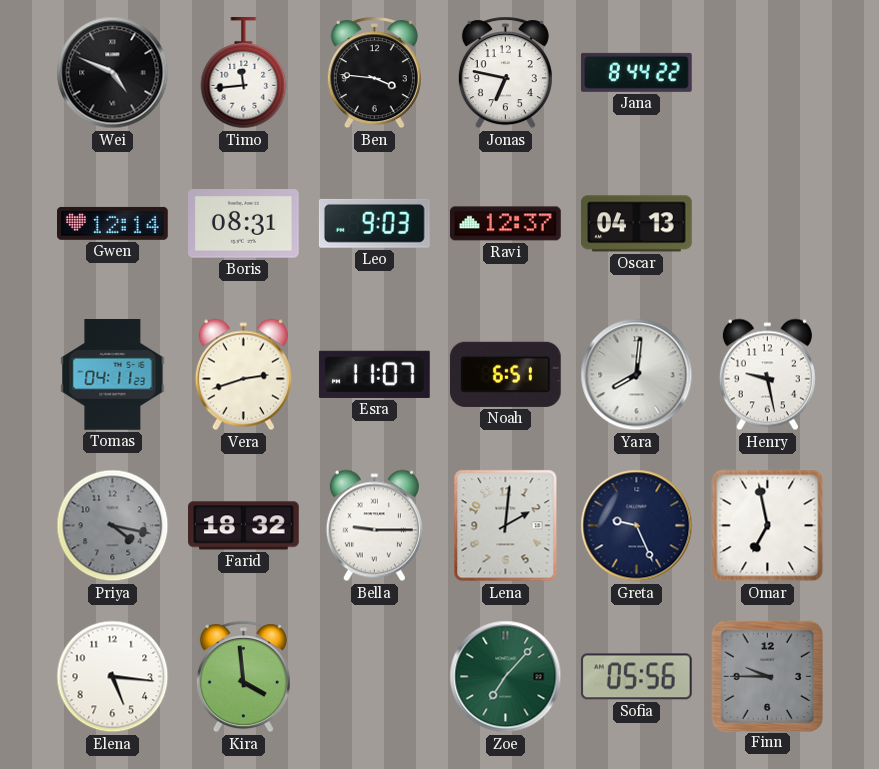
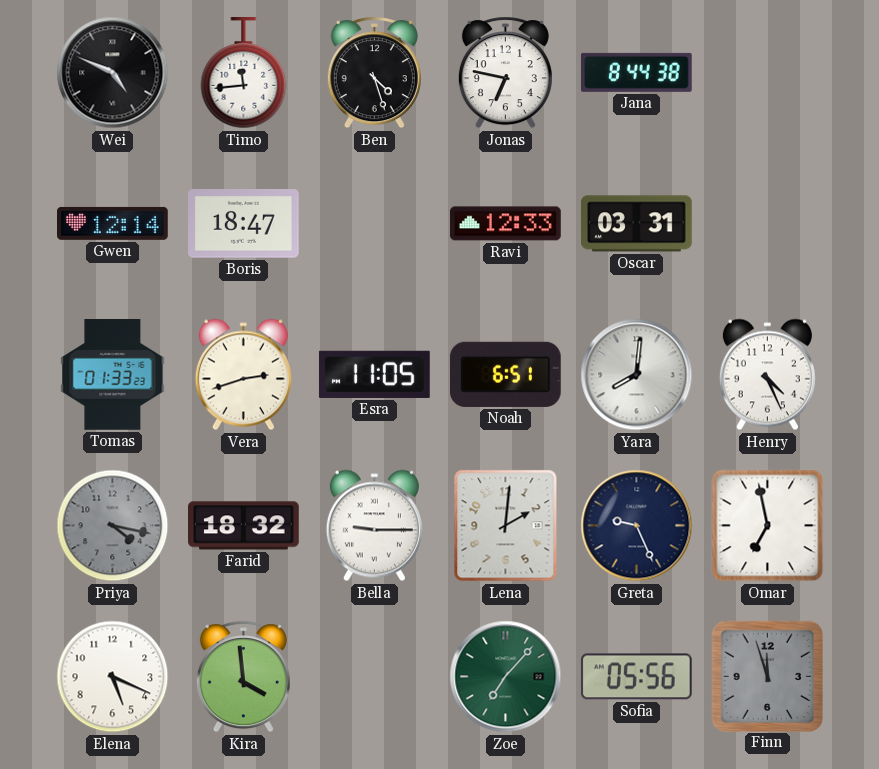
Ben: 3:46 -> 4:27
Jana: 8:44:22 -> 8:44:38
Boris: 08:31 -> 18:47
Leo: 9:03 -> none
Ravi: 12:37 -> 12:33
Oscar: 04:13 -> 03:31
Tomas: 04:11 -> 01:33
Esra: 11:07 -> 11:05
Henry: 9:28 -> 4:26
Elena: 5:16 -> 5:19
Finn: 9:45 -> 11:57
